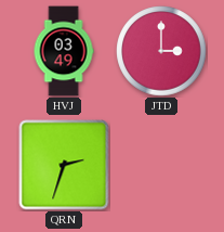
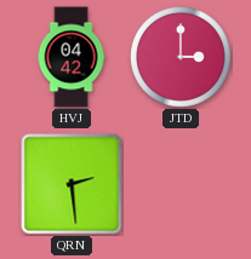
HVJ: 03:49 -> 04:42
QRN: 2:33 -> 2:29
